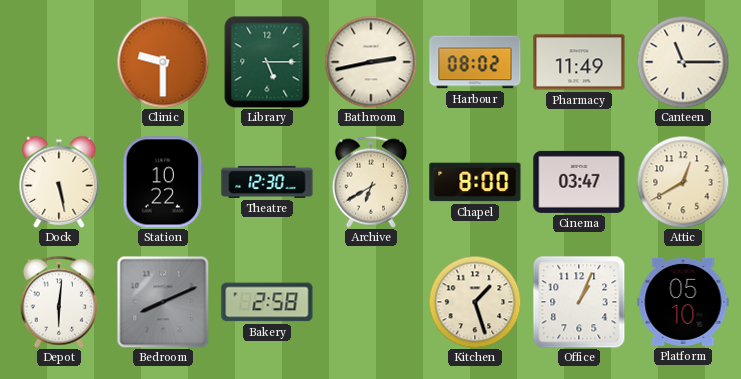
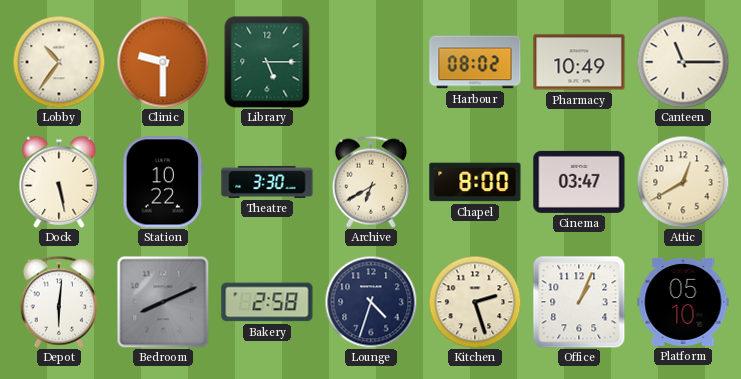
Lobby: none -> 10:36
Bathroom: 2:43 -> none
Pharmacy: 11:49 -> 10:49
Theatre: 12:30 -> 3:30
Lounge: none -> 4:33
Kitchen: 1:27 -> 2:27
